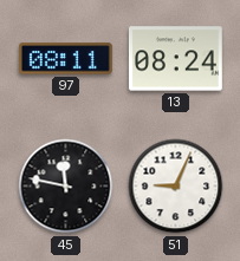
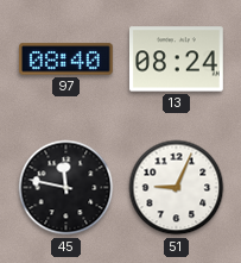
97: 08:11 -> 08:40
